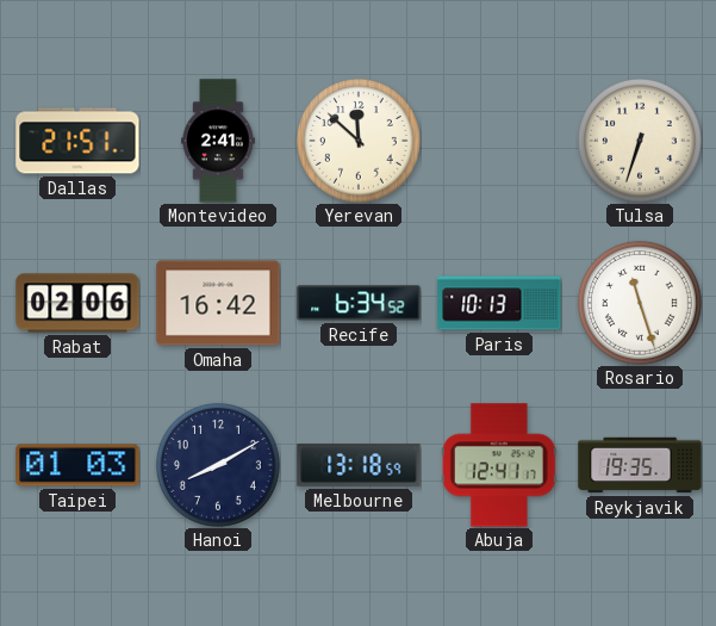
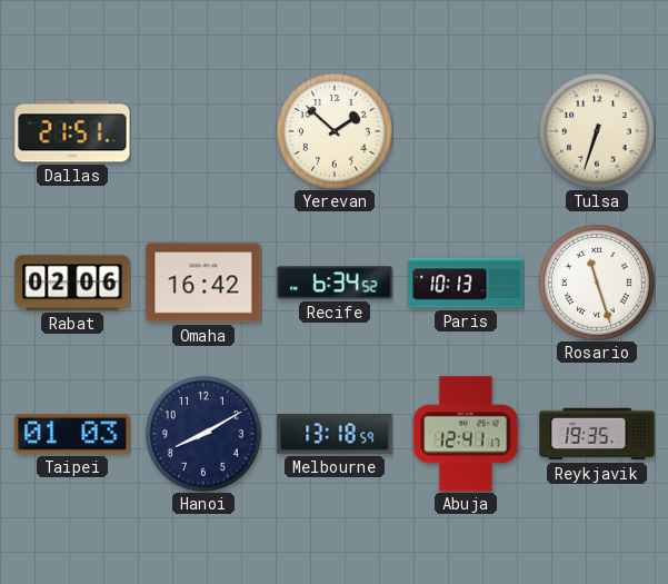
Montevideo: 2:41 -> none
Yerevan: 11:52 -> 1:52
